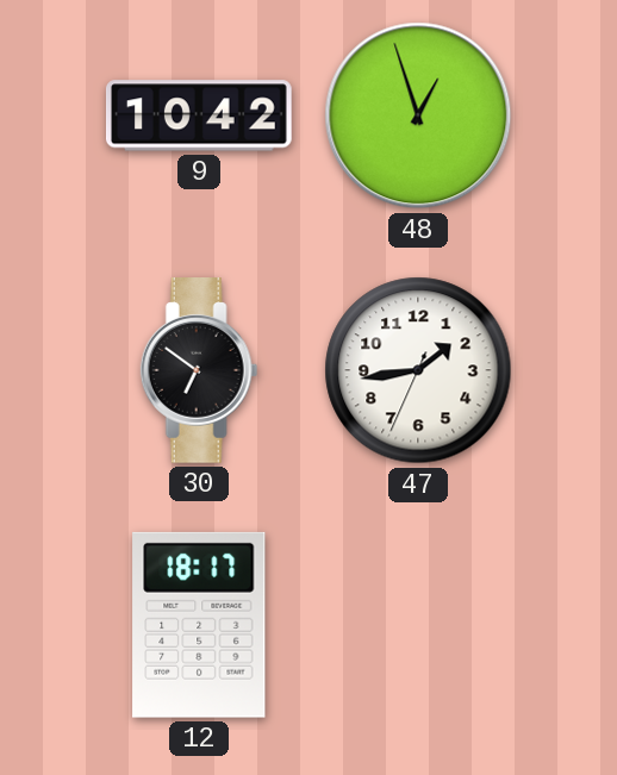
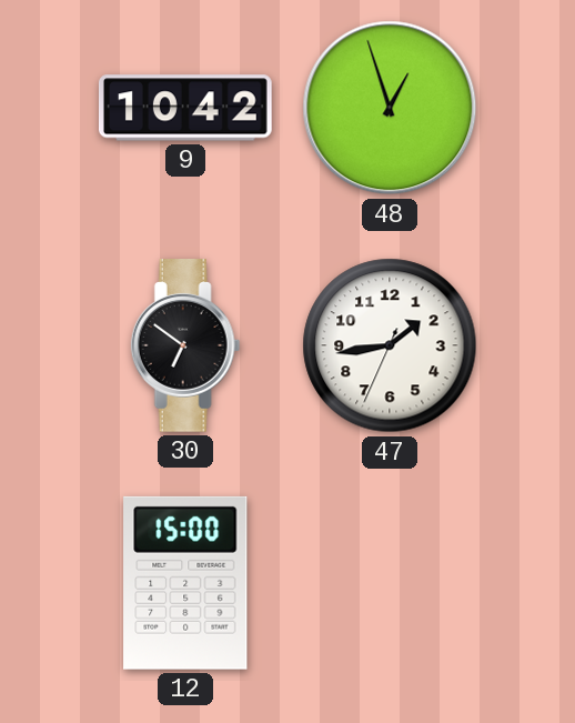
12: 18:17 -> 15:00
